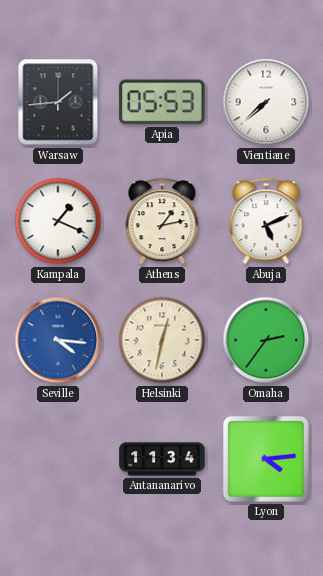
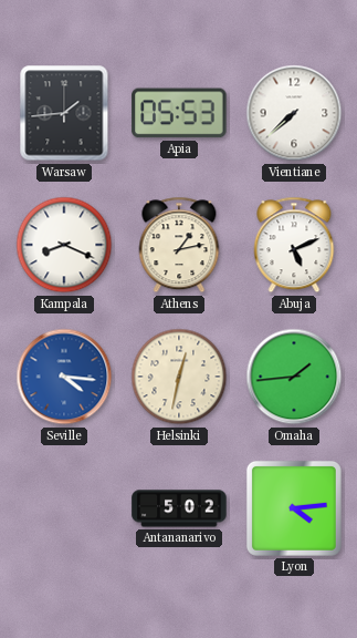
Kampala: 1:19 -> 8:19
Omaha: 2:36 -> 1:44
Antananarivo: 11:34 -> 5:02
